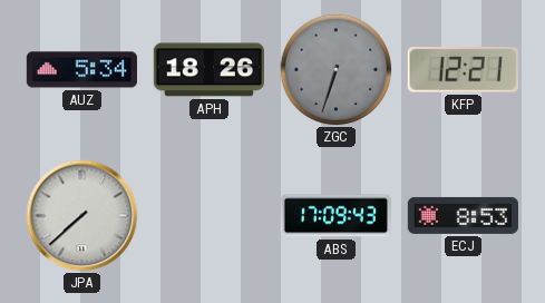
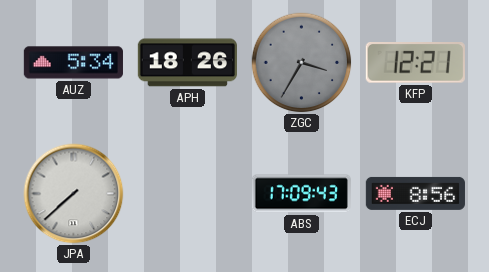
ZGC: 6:33 -> 3:35
ECJ: 8:53 -> 8:56
